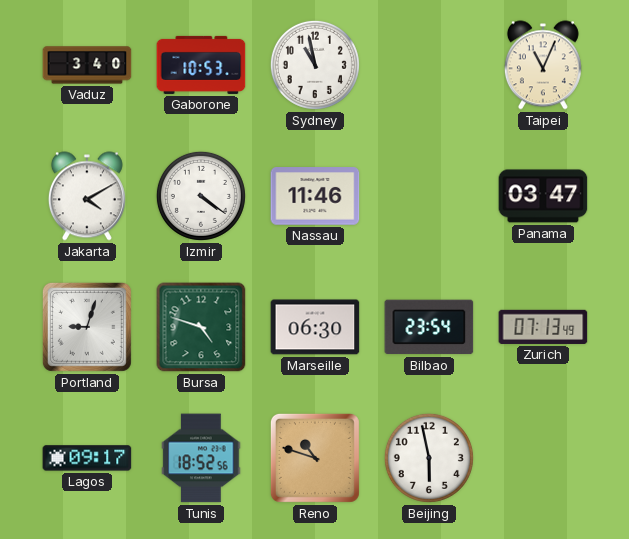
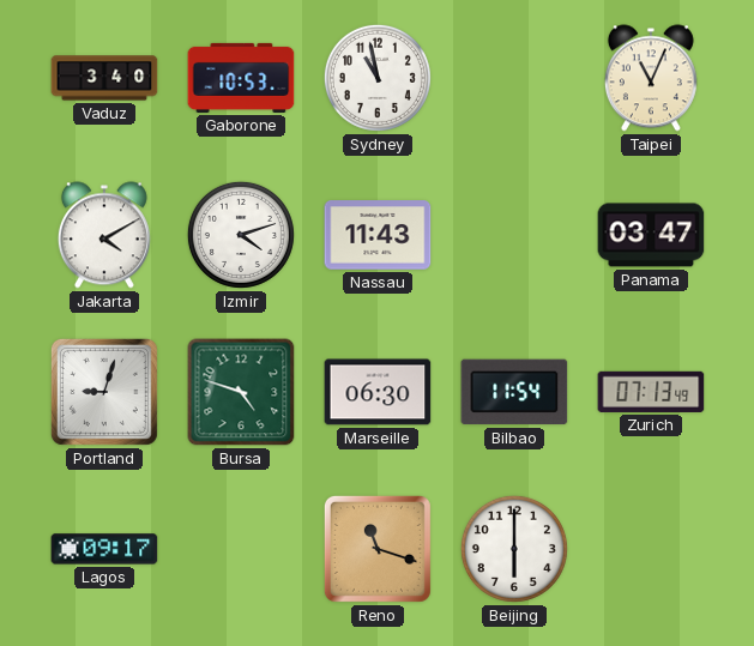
Izmir: 4:21 -> 4:12
Nassau: 11:46 -> 11:43
Bilbao: 23:54 -> 11:54
Tunis: 18:52 -> none
Reno: 10:48 -> 11:18
Beijing: 5:58 -> 6:00
